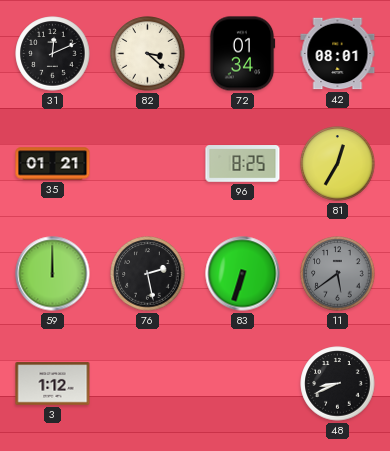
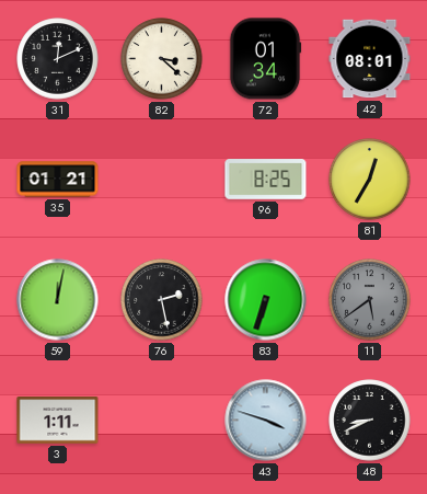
59: 12:00 -> 12:02
3: 1:12 -> 1:11
43: none -> 3:48
